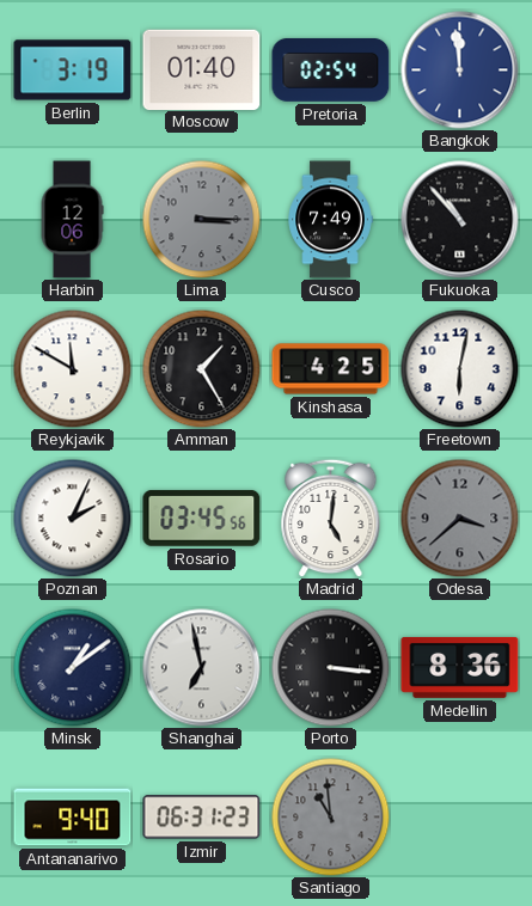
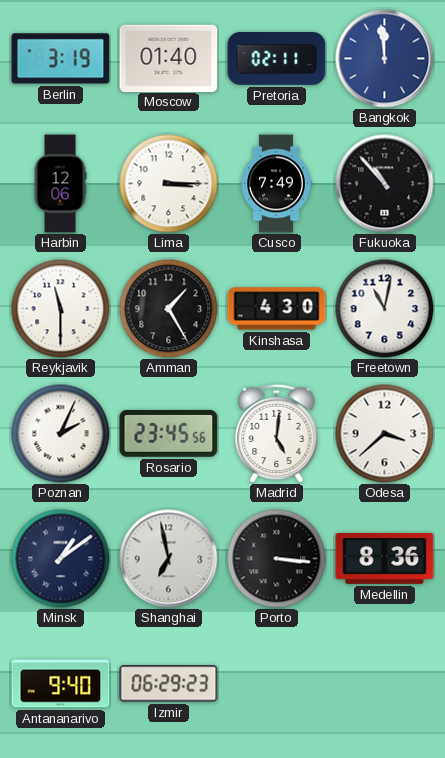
Pretoria: 02:54 -> 02:11
Lima dial: grey -> white
Reykjavik: 11:50 -> 11:30
Kinshasa: 4:25 -> 4:30
Freetown: 6:02 -> 11:02
Rosario: 03:45 -> 23:45
Odesa dial: grey -> white
Izmir: 06:31 -> 06:29
Santiago: 10:59 -> none
